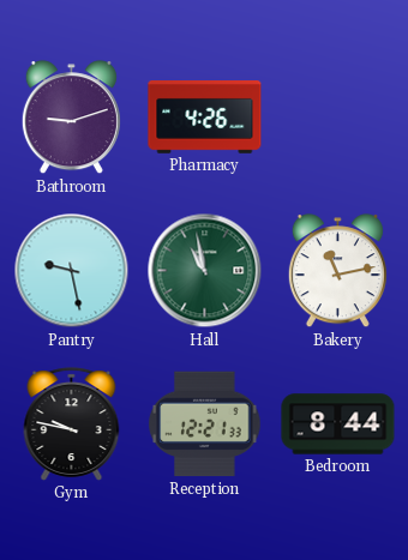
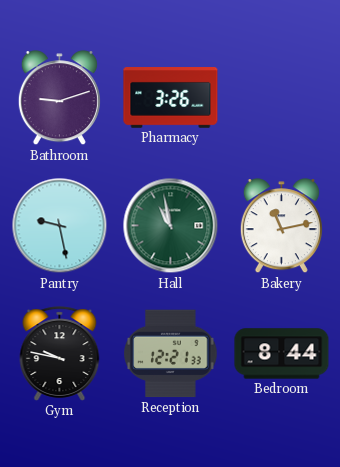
Pharmacy: 4:26 -> 3:26
